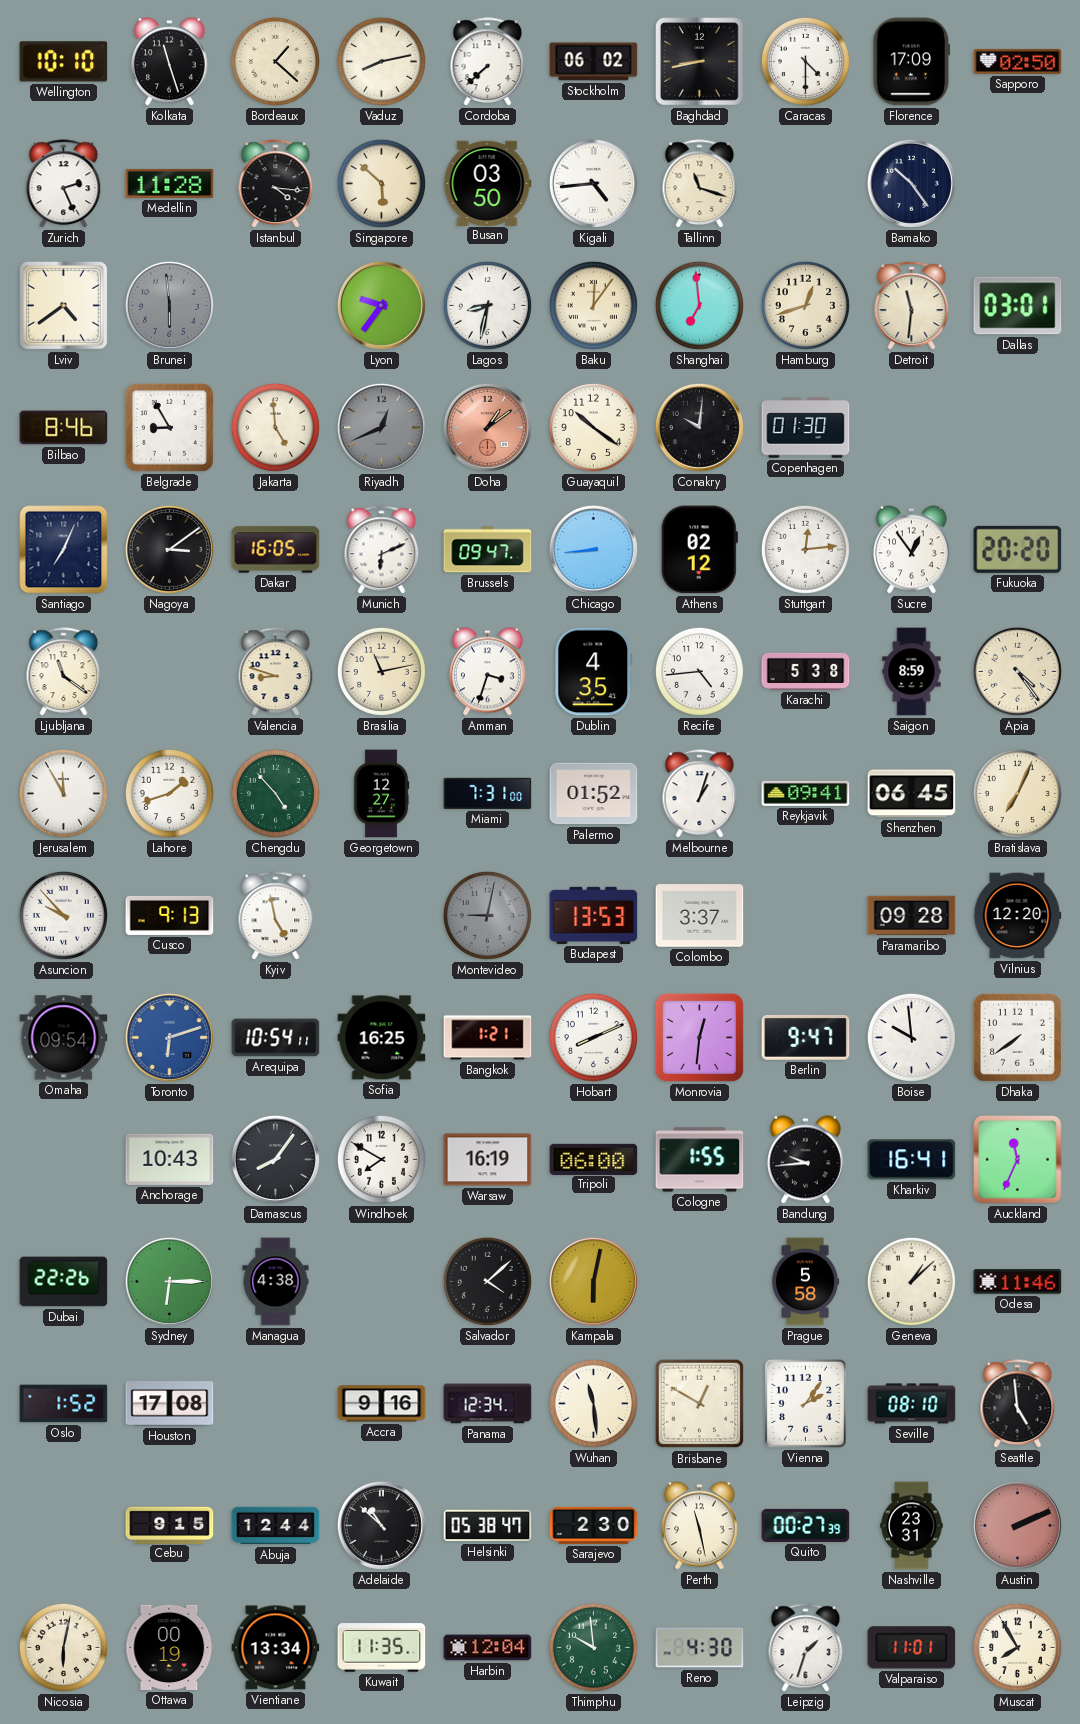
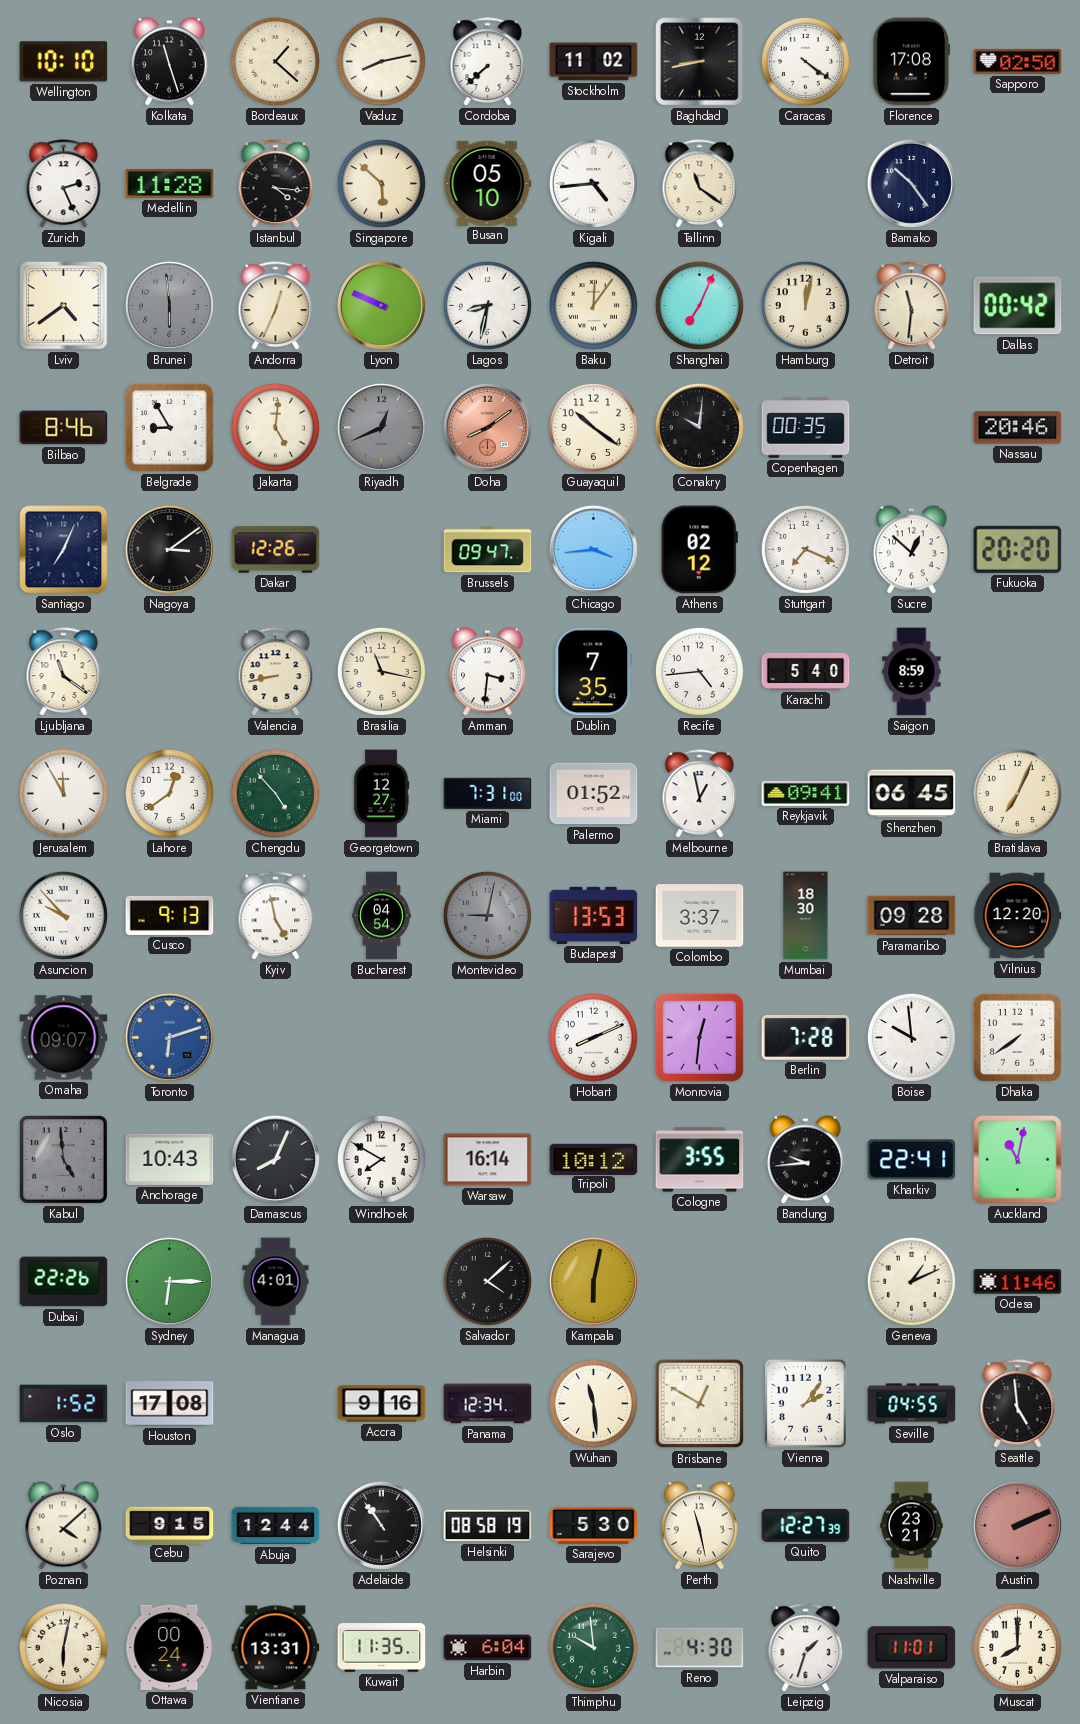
Stockholm: 06:02 -> 11:02
Caracas: 4:30 -> 4:21
Florence: 17:09 -> 17:08
Busan: 03:50 -> 05:10
Tallinn: 11:18 -> 11:21
Andorra: none -> 12:34
Lyon: 9:36 -> 9:49
Shanghai: 6:59 -> 7:04
Hamburg: 12:42 -> 12:02
Dallas: 03:01 -> 00:42
Jakarta: 4:59 -> 5:01
Doha: 1:09 -> 8:09
Copenhagen: 01:30 -> 00:35
Nassau: none -> 20:46
Dakar: 16:05 -> 12:26
Munich: 6:11 -> none
Chicago: 8:44 -> 3:44
Stuttgart: 12:14 -> 7:19
Sucre: 12:54 -> 12:52
Valencia: 8:48 -> 8:43
Brasilia: 11:13 -> 11:17
Amman: 3:33 -> 3:31
Dublin: 4:35 -> 7:35
Karachi: 5:38 -> 5:40
Apia: 4:24 -> none
Lahore: 1:42 -> 12:39
Melbourne: 1:03 -> 12:58
Bucharest: none -> 04:54
Mumbai: none -> 18:30
Omaha: 09:54 -> 09:07
Arequipa: 10:54 -> none
Sofia: 16:25 -> none
Bangkok: 1:21 -> none
Berlin: 9:47 -> 7:28
Kabul: none -> 4:59
Damascus: 8:06 -> 8:04
Warsaw: 16:19 -> 16:14
Tripoli: 06:00 -> 10:12
Cologne: 1:55 -> 3:55
Kharkiv: 16:41 -> 22:41
Auckland: 11:34 -> 11:02
Managua: 4:38 -> 4:01
Prague: 5:58 -> none
Geneva: 1:08 -> 1:11
Seville: 08:10 -> 04:55
Poznan: none -> 4:08
Adelaide: 10:52 -> 10:54
Helsinki: 05:38 -> 08:58
Sarajevo: 2:30 -> 5:30
Quito: 00:27 -> 12:27
Nashville: 23:31 -> 23:21
Ottawa: 00:19 -> 00:24
Vientiane: 13:34 -> 13:31
Harbin: 12:04 -> 6:04
Muscat: 7:55 -> 8:00
